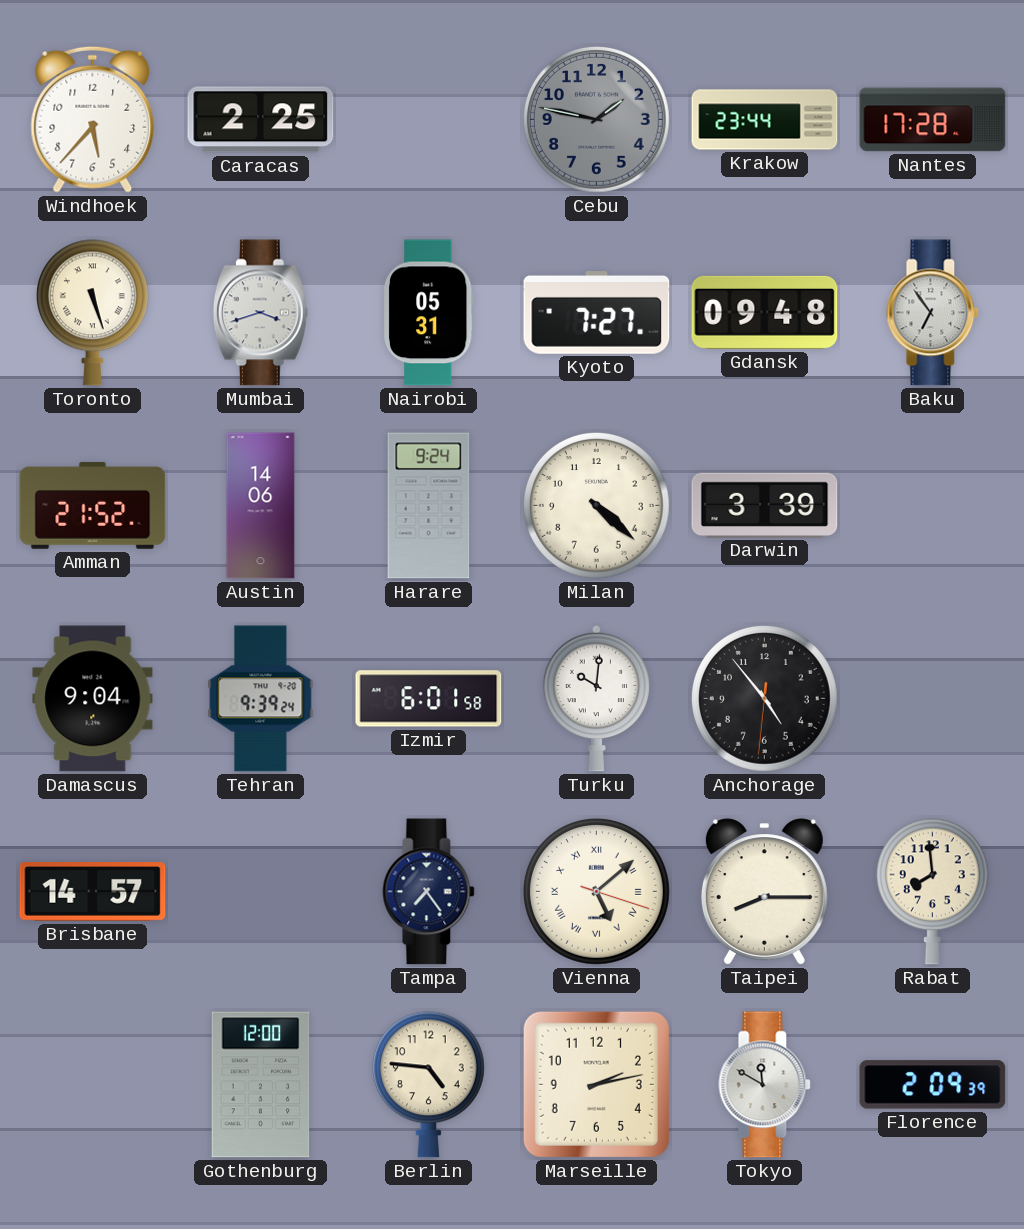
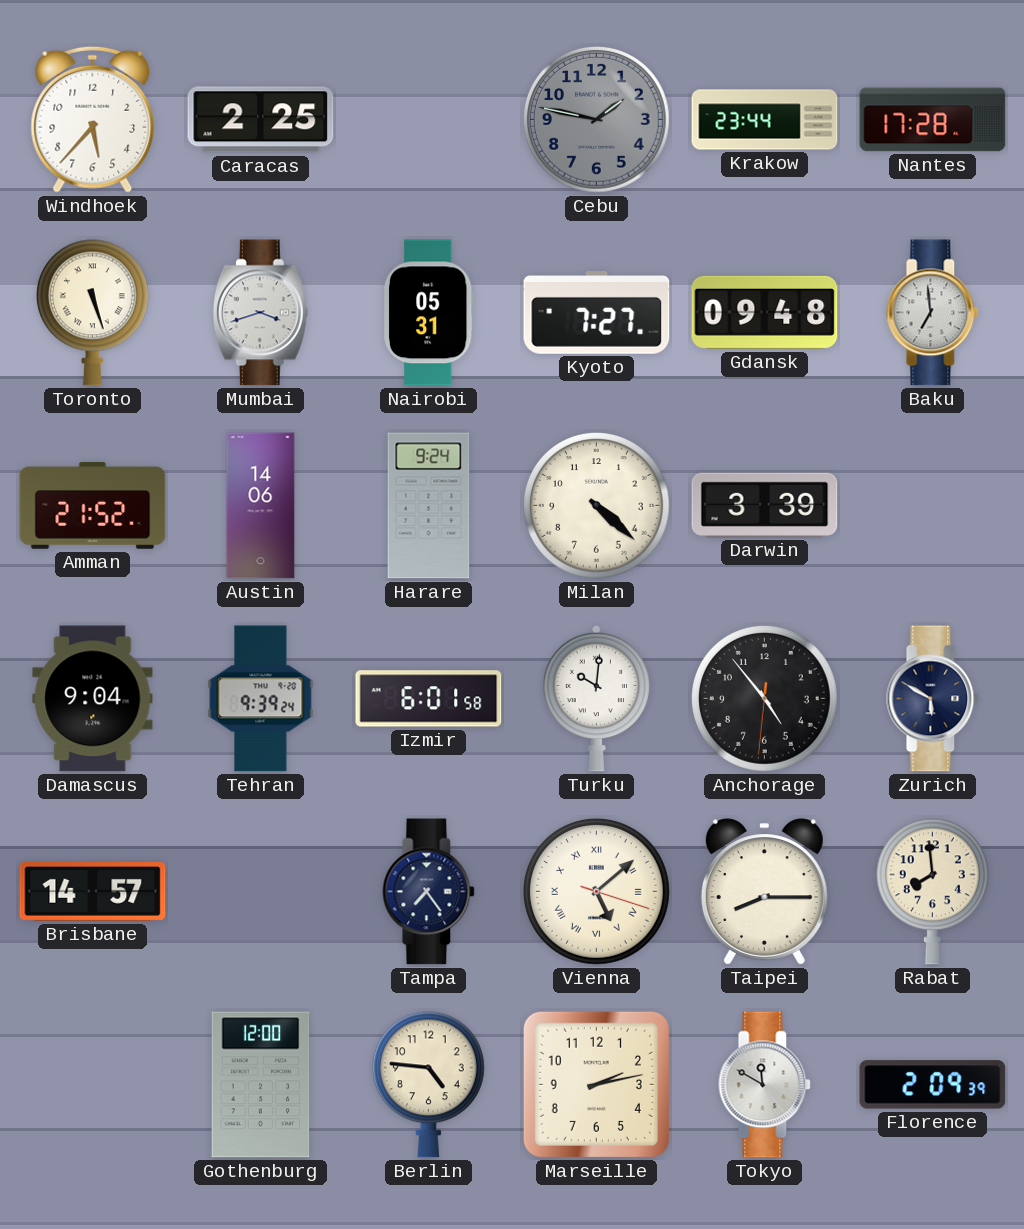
Baku: 6:54 -> 6:59
Zurich: none -> 5:50
